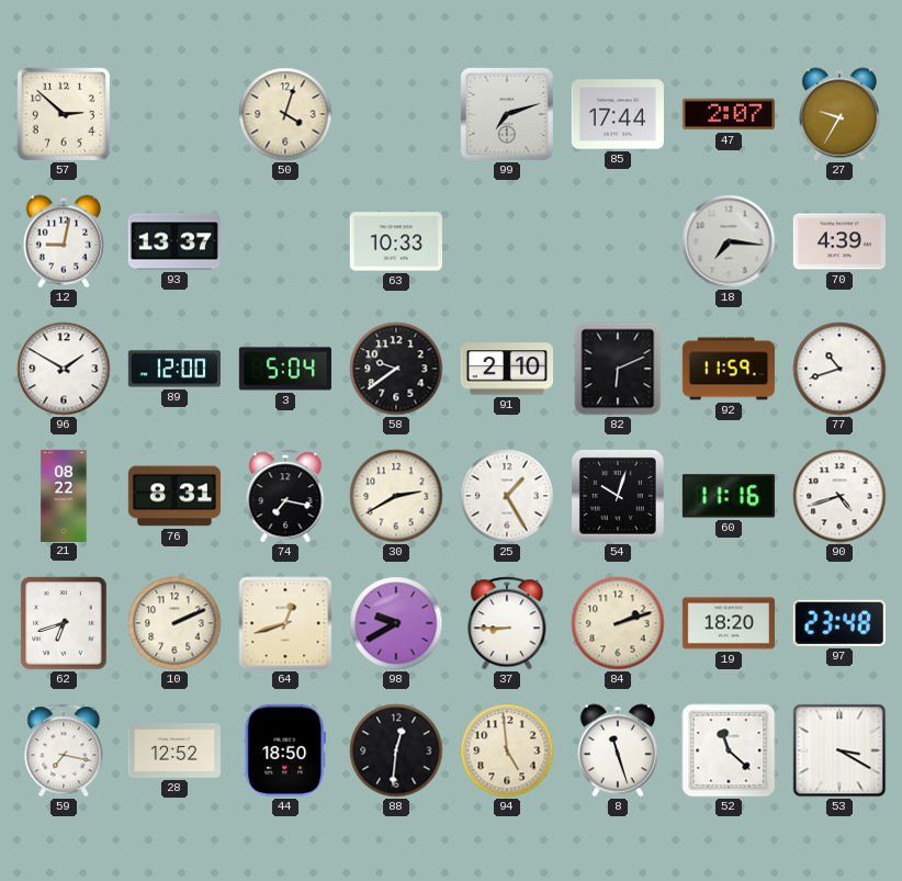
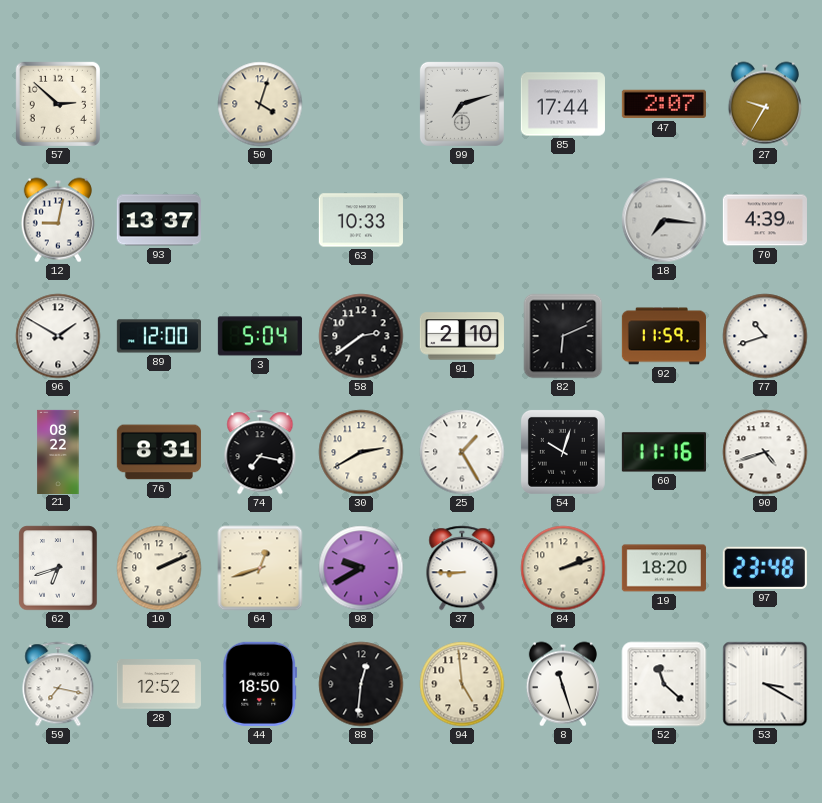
58: 9:39 -> 2:39
